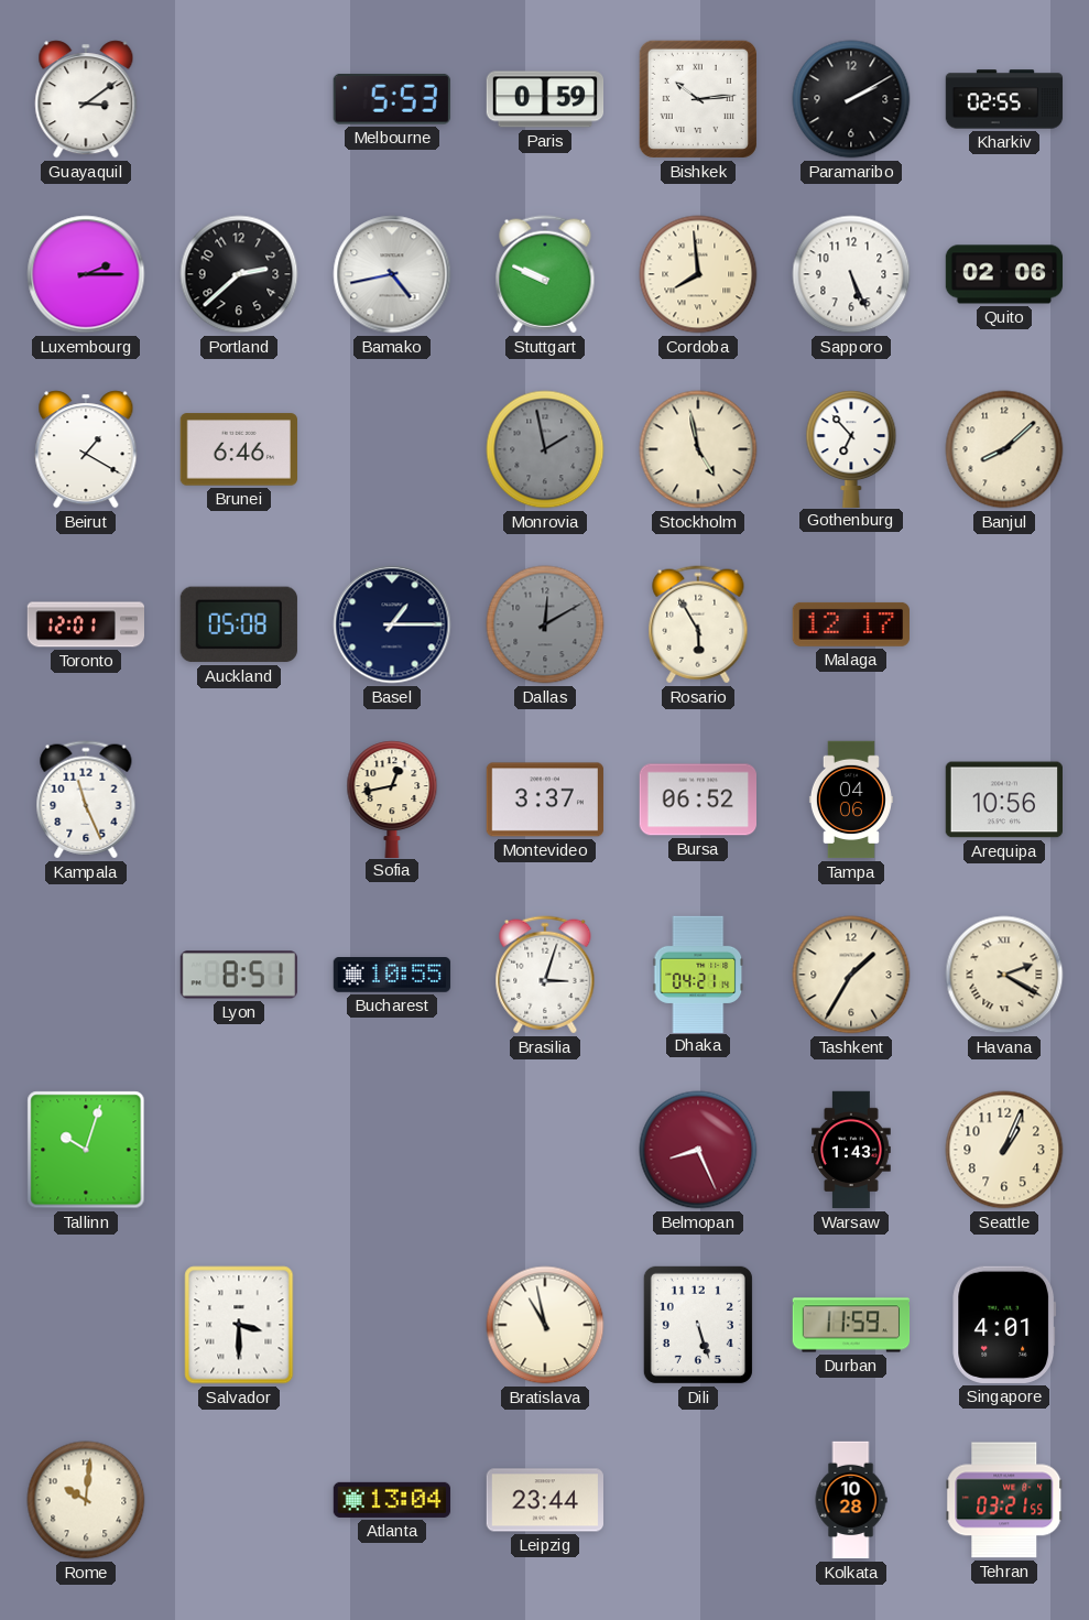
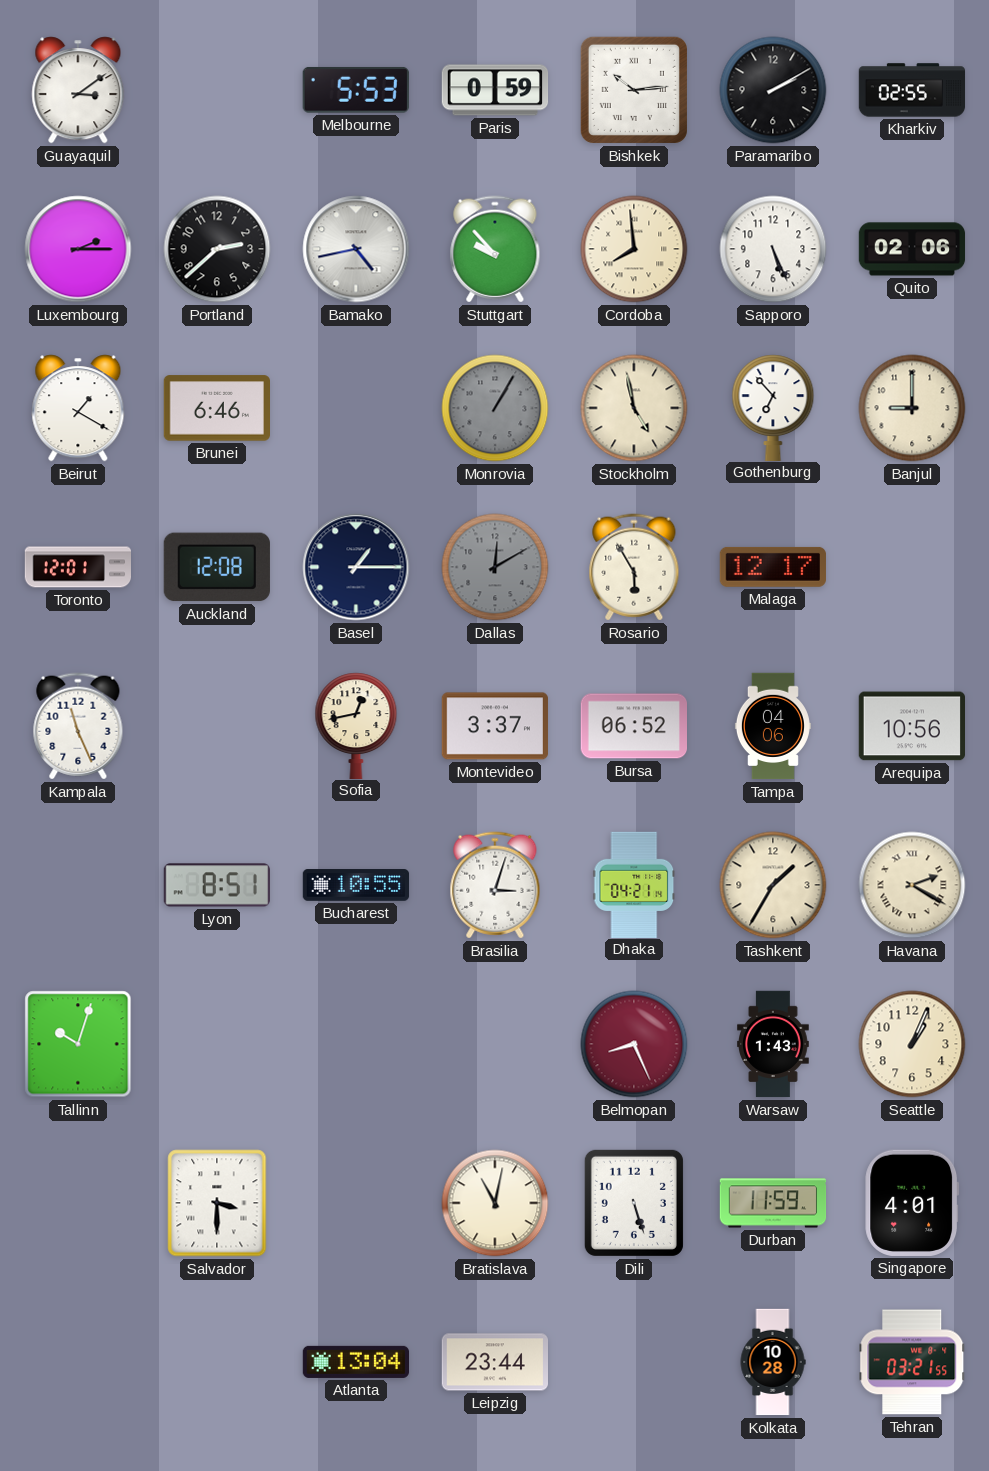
Stuttgart: 9:49 -> 9:53
Monrovia: 1:58 -> 1:05
Banjul: 8:08 -> 9:00
Auckland: 05:08 -> 12:08
Bratislava: 10:58 -> 11:02
Rome: 10:01 -> none
